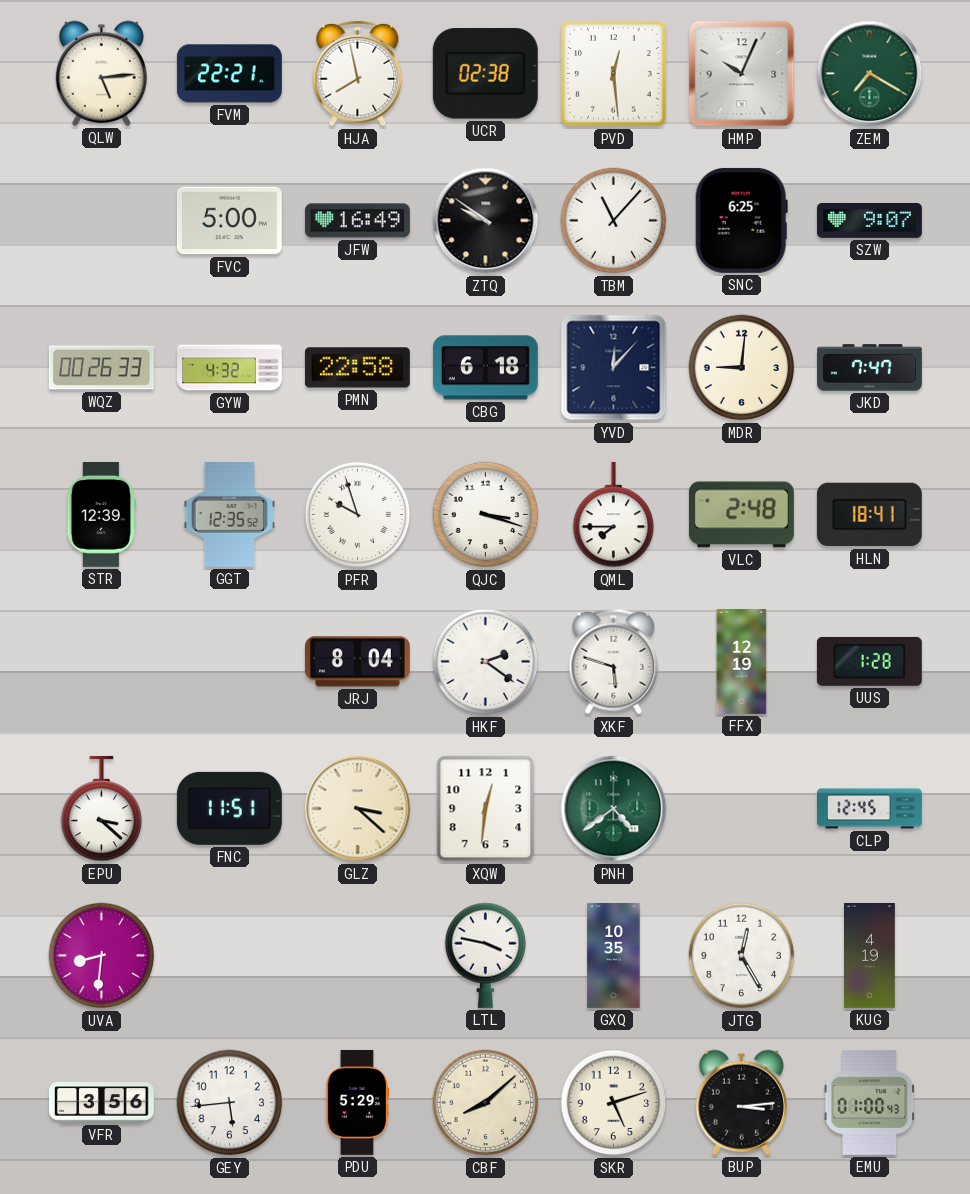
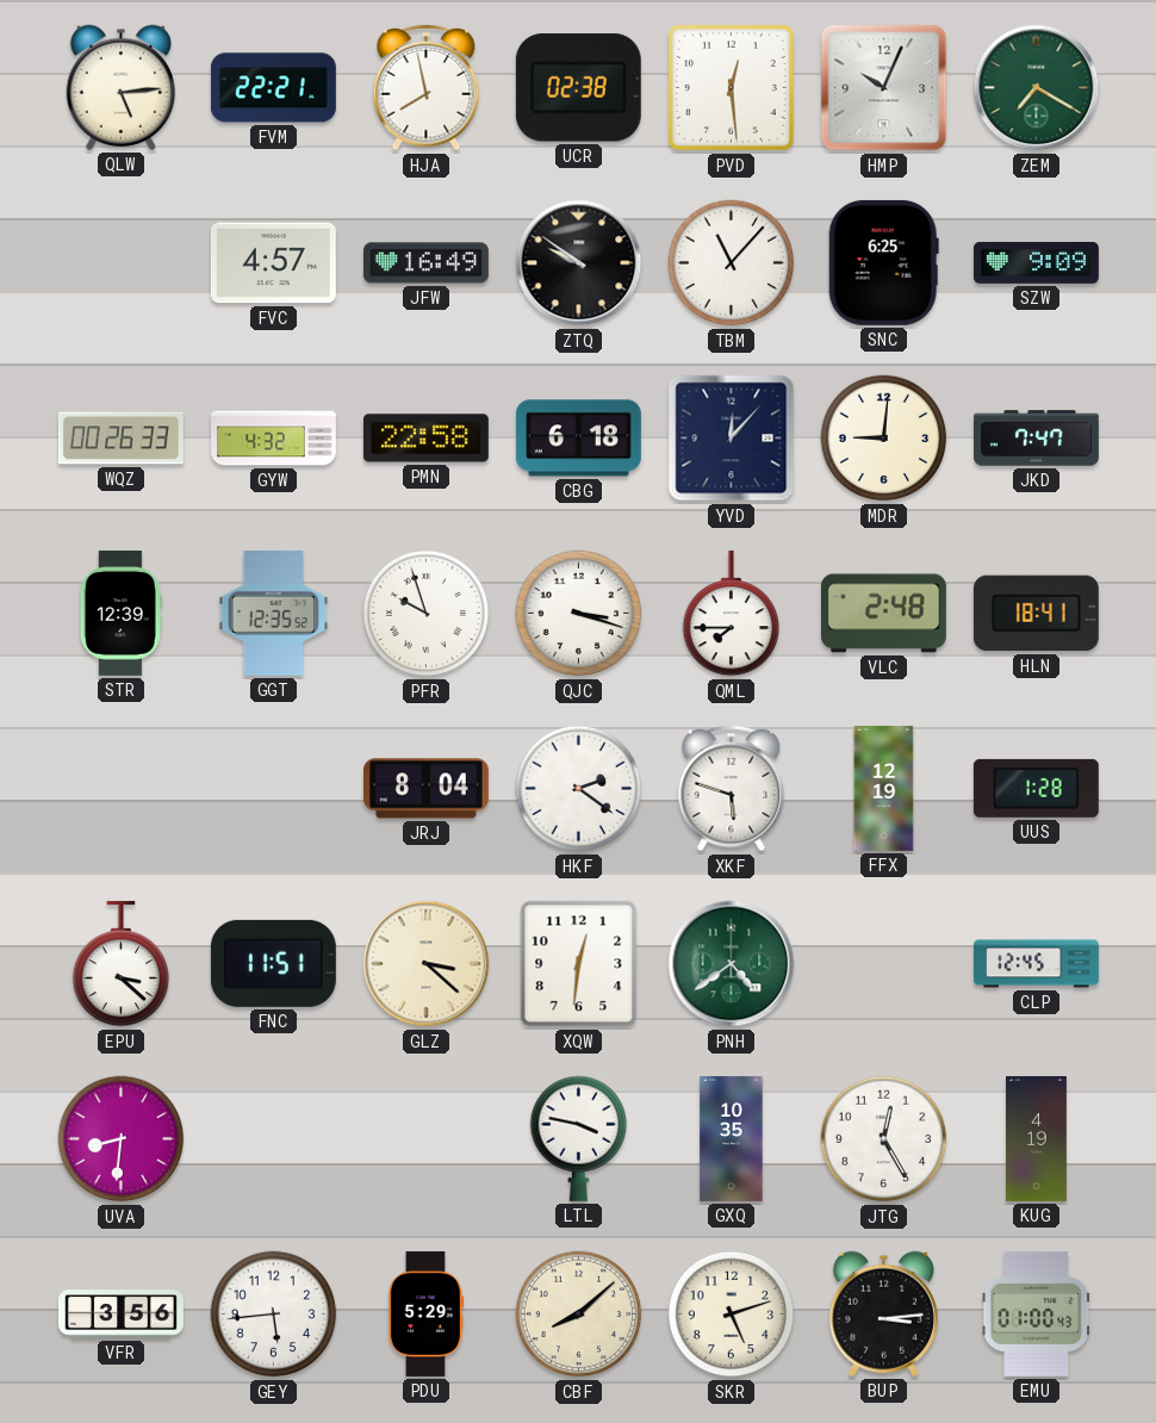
FVC: 5:00 -> 4:57
SZW: 9:07 -> 9:09
